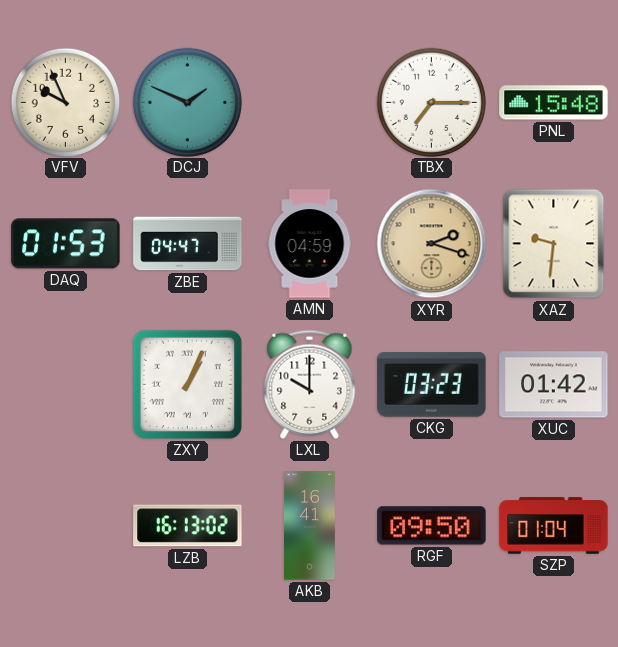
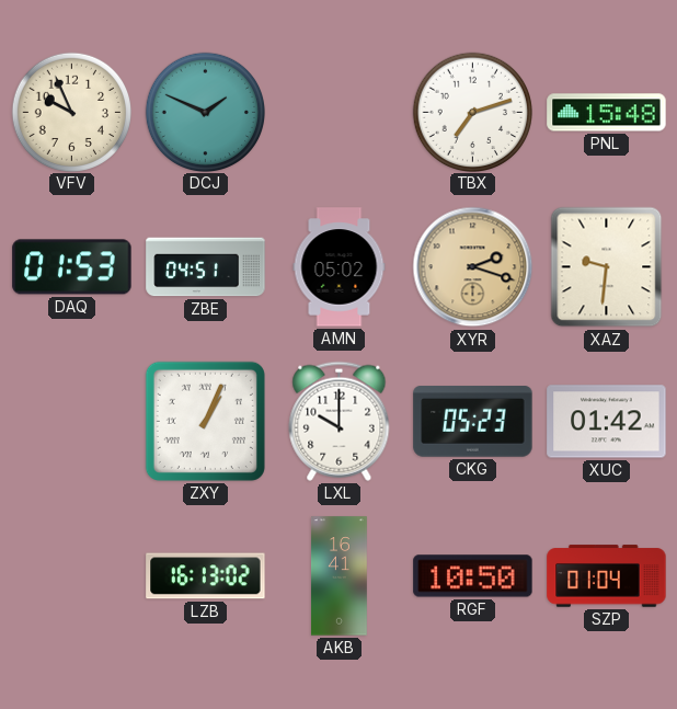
TBX: 7:15 -> 7:12
ZBE: 04:47 -> 04:51
AMN: 04:59 -> 05:02
CKG: 03:23 -> 05:23
RGF: 09:50 -> 10:50
